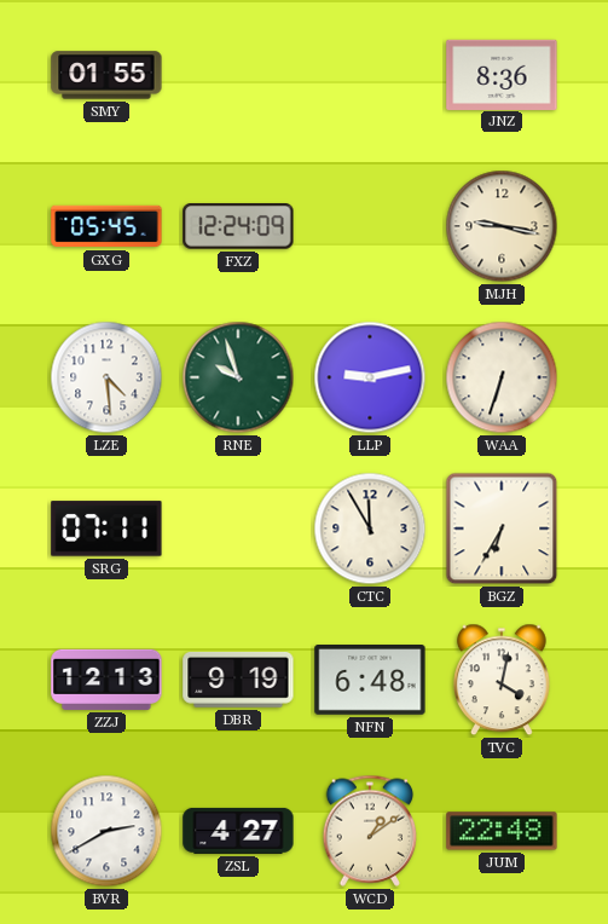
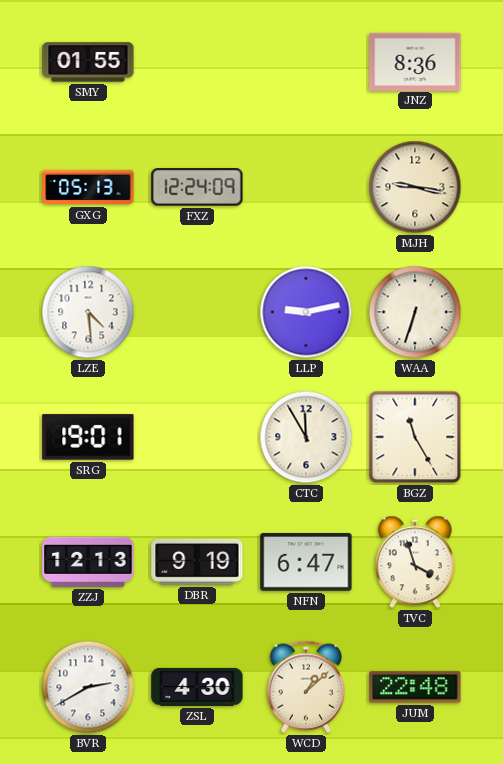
GXG: 05:45 -> 05:13
RNE: 9:57 -> none
SRG: 07:11 -> 19:01
BGZ: 6:35 -> 11:25
NFN: 6:48 -> 6:47
TVC: 4:02 -> 3:57
ZSL: 4:27 -> 4:30
WCD: 1:09 -> 1:08
